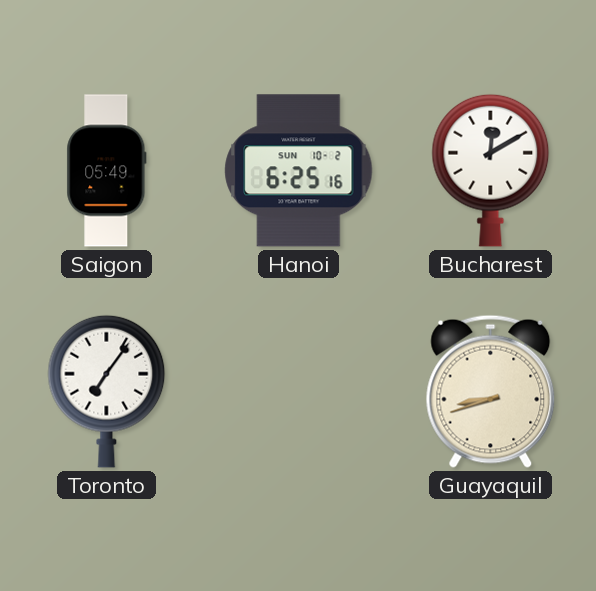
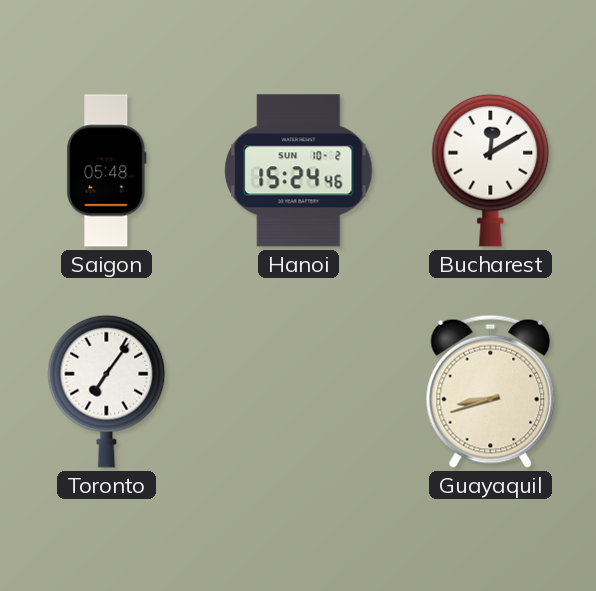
Saigon: 05:49 -> 05:48
Hanoi: 6:25 -> 15:24
